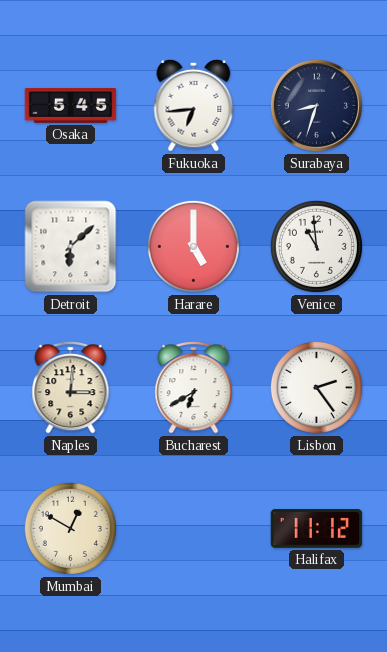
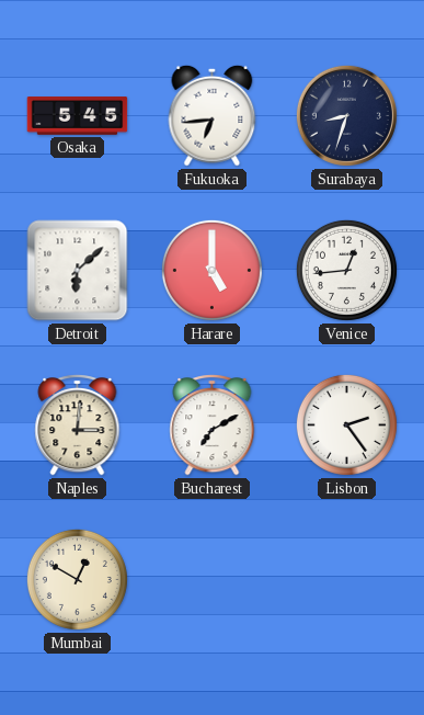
Venice: 10:59 -> 12:44
Bucharest: 6:40 -> 7:10
Halifax: 11:12 -> none
